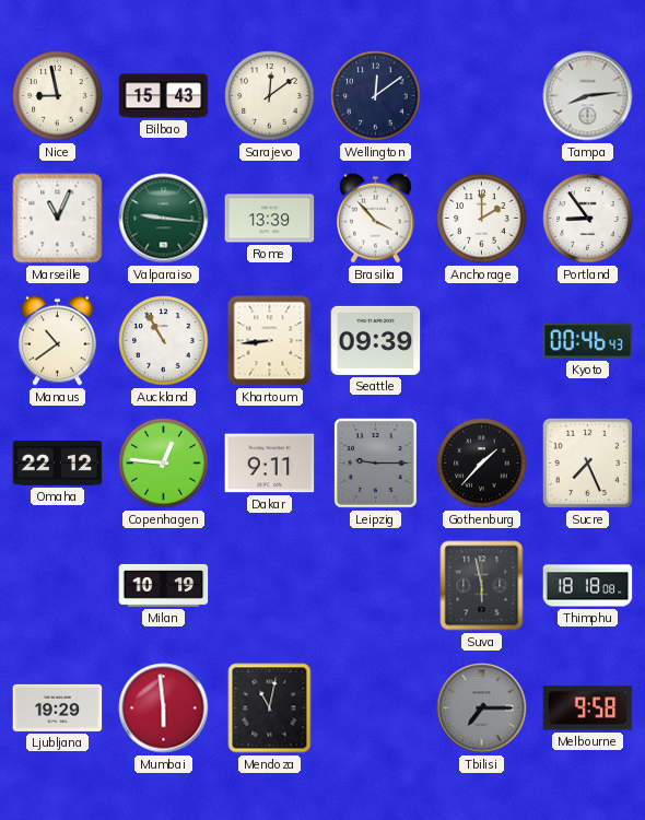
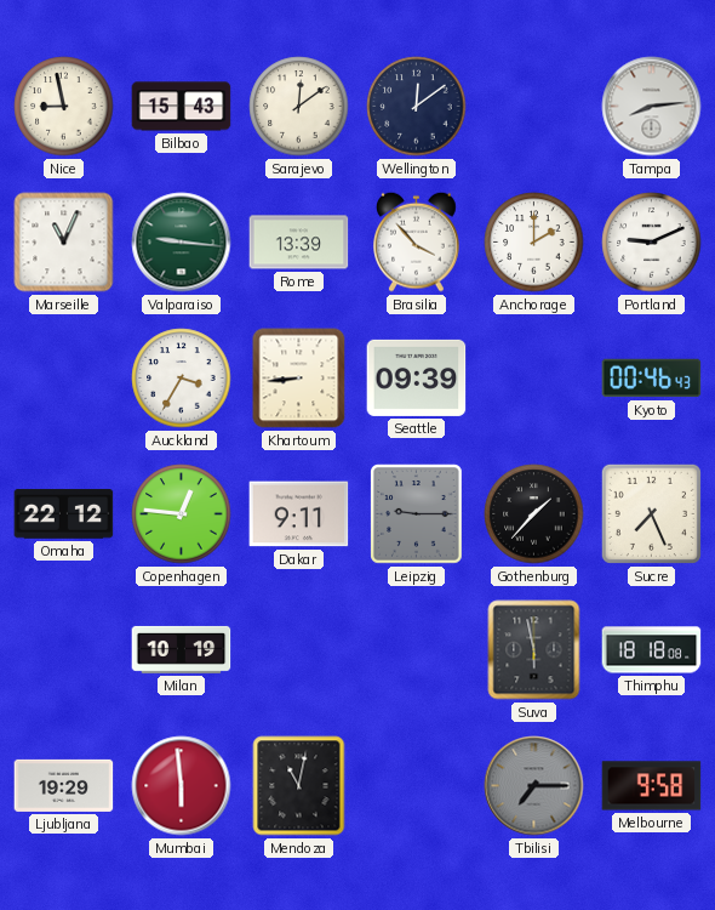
Portland: 8:54 -> 9:11
Manaus: 10:39 -> none
Auckland: 10:55 -> 3:35
